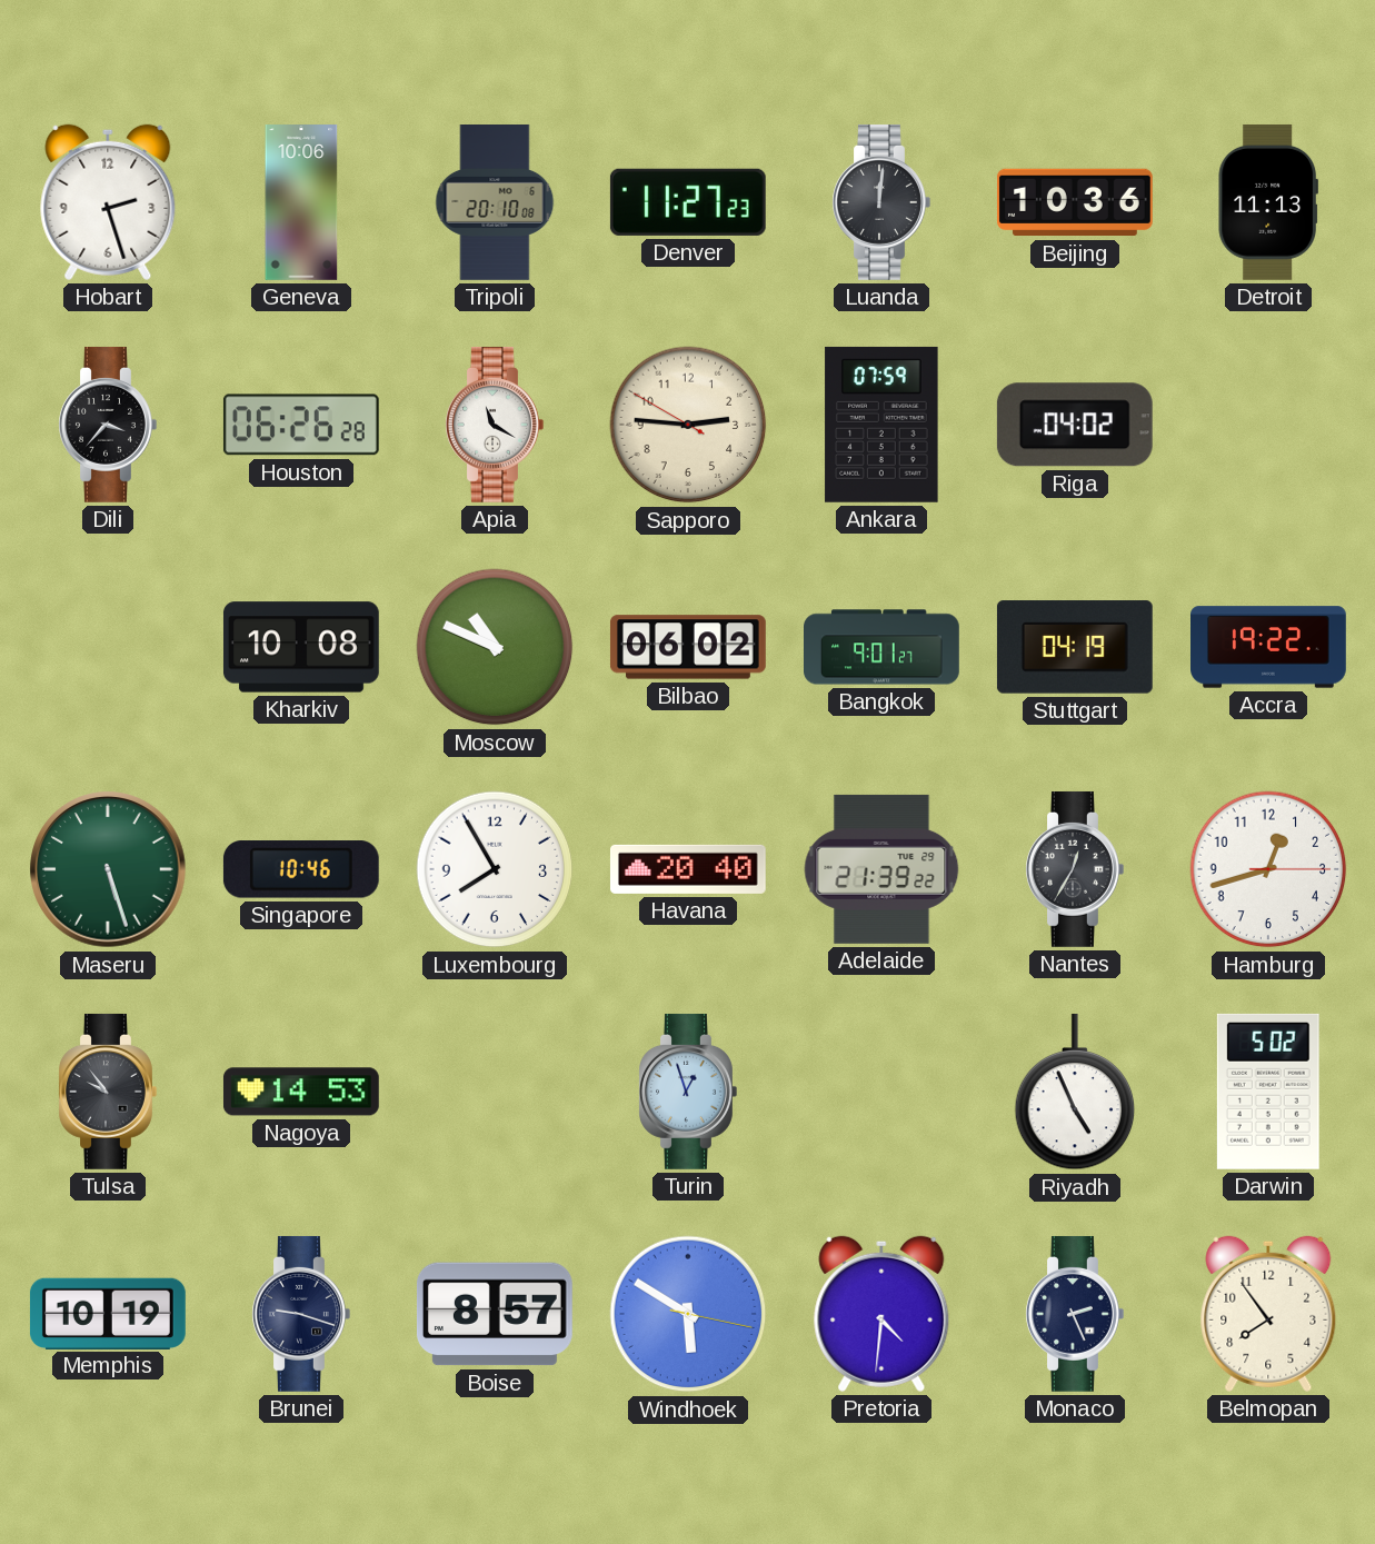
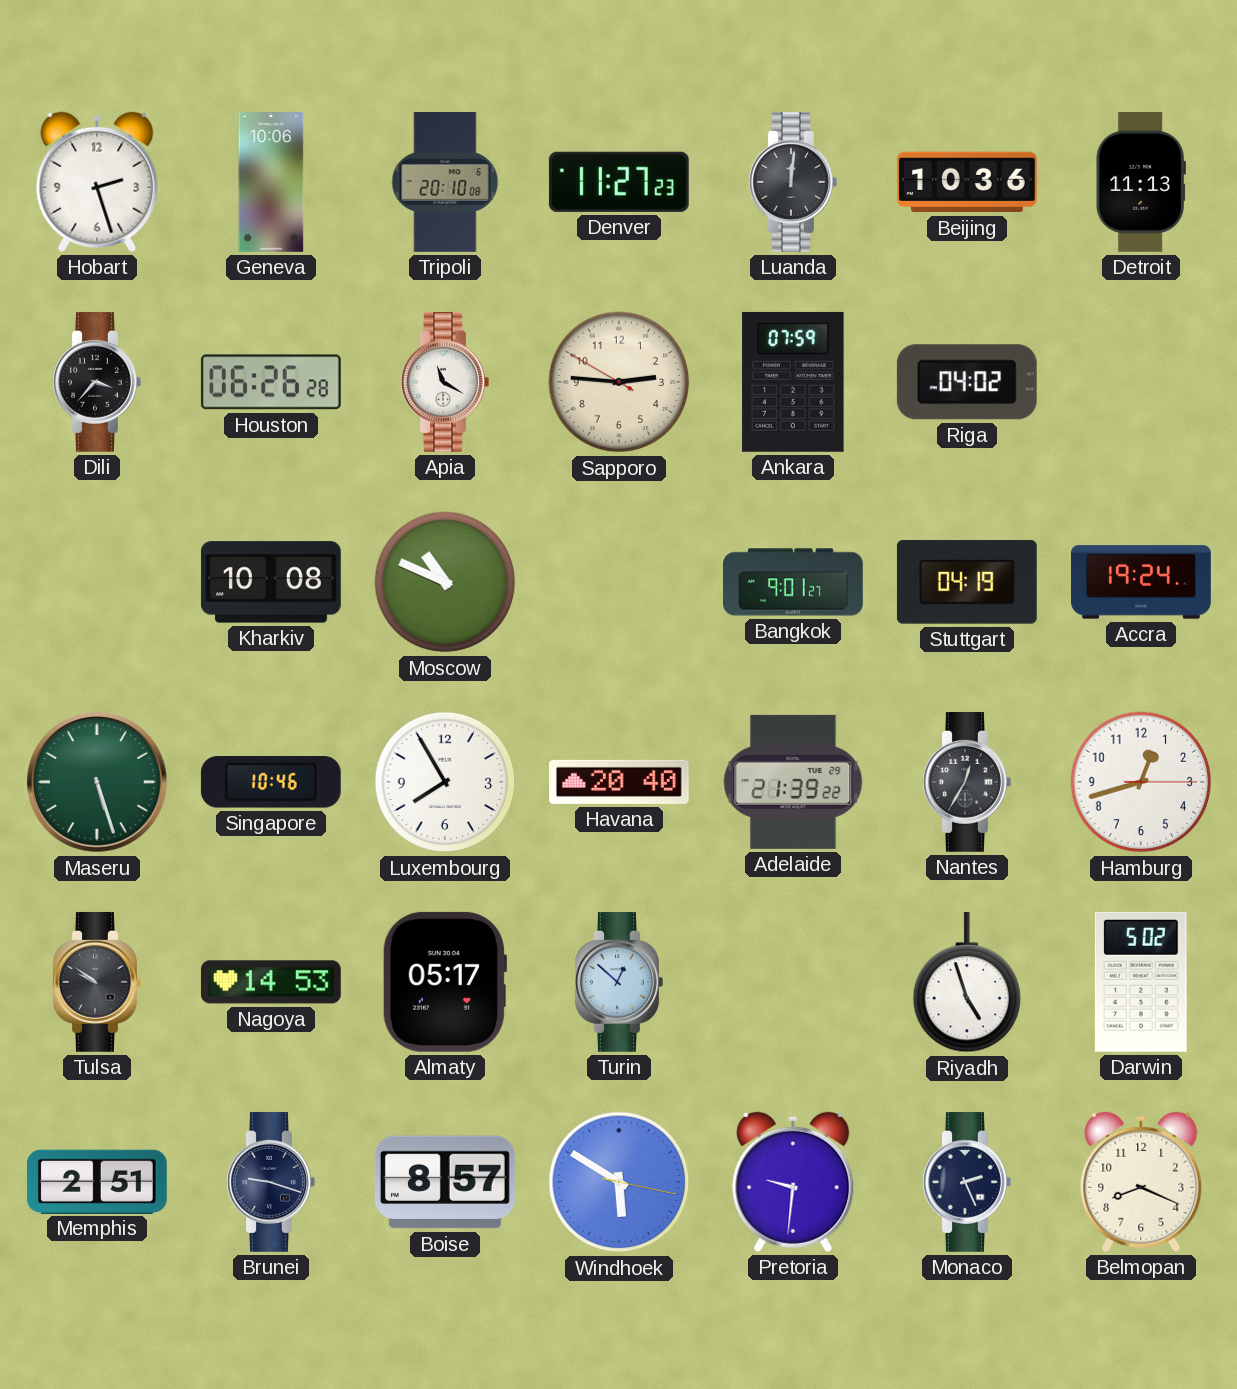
Bilbao: 06:02 -> none
Accra: 19:22 -> 19:24
Tulsa: 9:54 -> 9:51
Almaty: none -> 05:17
Turin: 12:57 -> 12:52
Riyadh: 4:56 -> 4:57
Memphis: 10:19 -> 2:51
Pretoria: 4:31 -> 9:31
Belmopan: 7:54 -> 8:19
